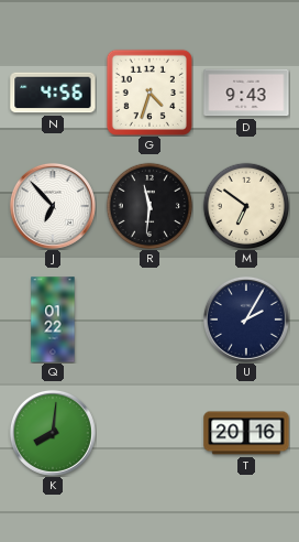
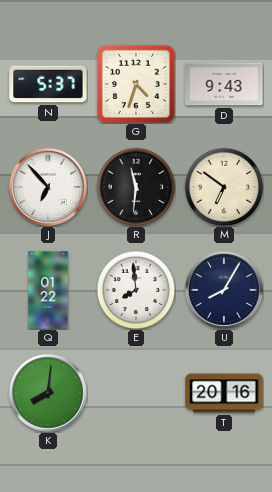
N: 4:56 -> 5:37
E: none -> 7:59
U: 2:05 -> 8:05
